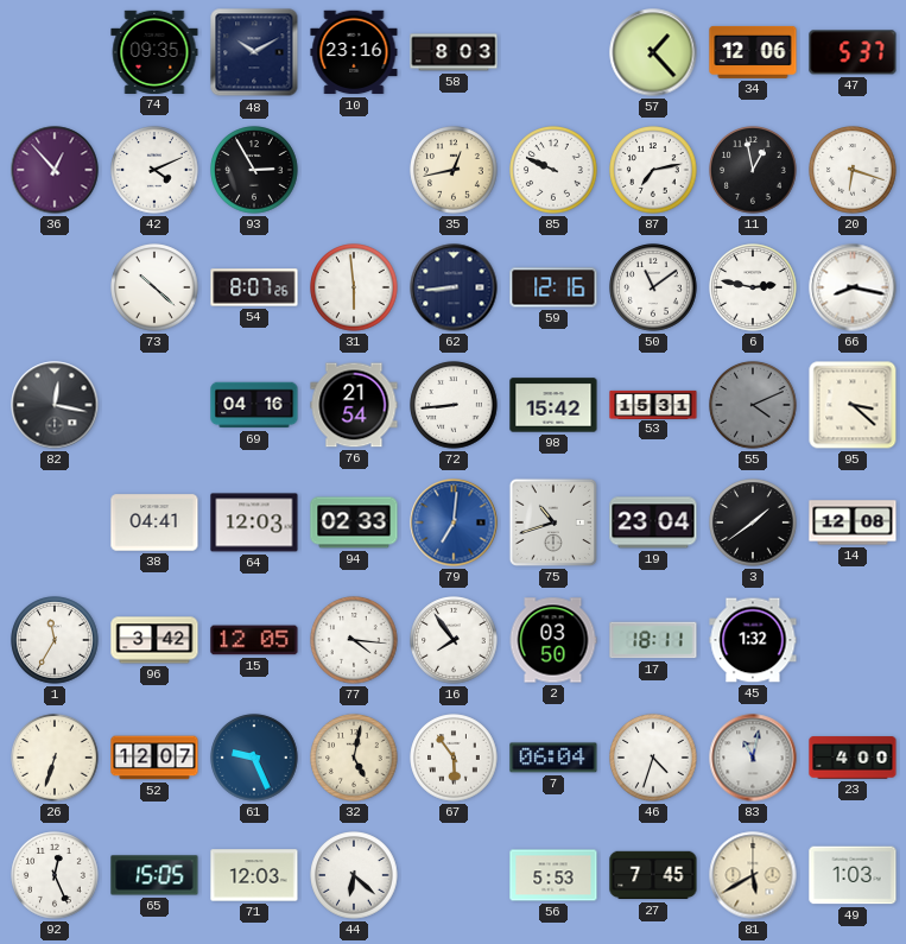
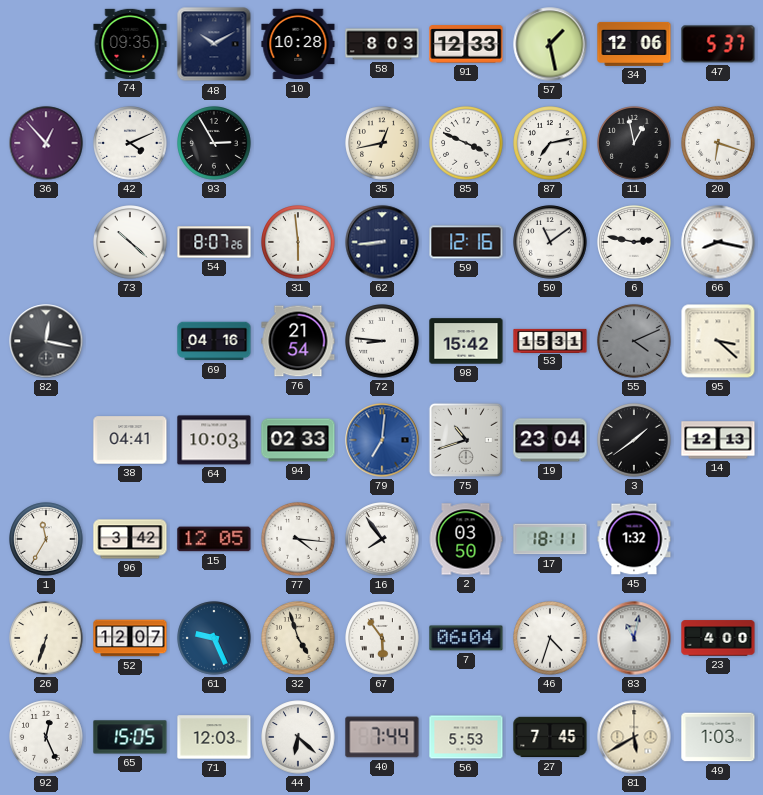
10: 23:16 -> 10:28
91: none -> 12:33
57: 1:23 -> 1:28
85: 9:49 -> 3:49
72: 8:44 -> 8:46
64: 12:03 -> 10:03
14: 12:08 -> 12:13
32: 5:02 -> 4:57
40: none -> 7:44
